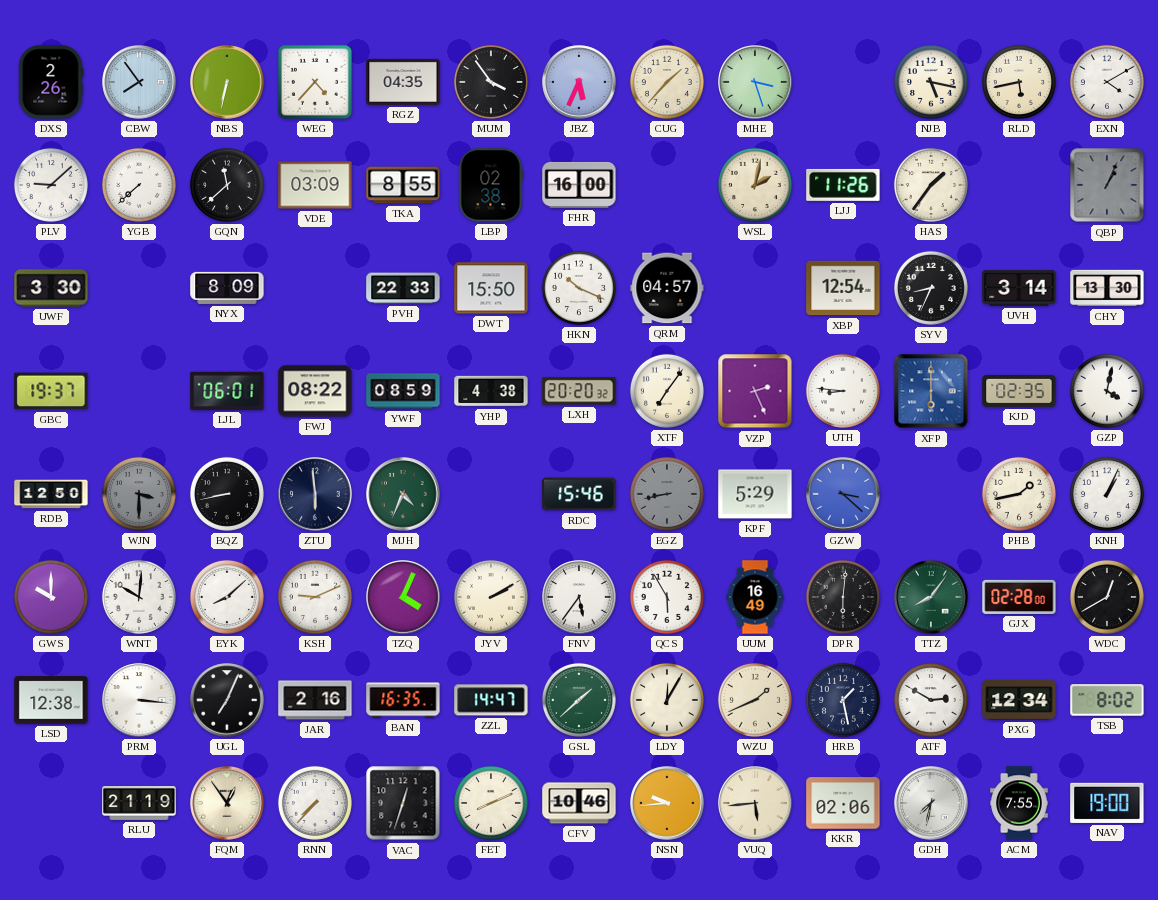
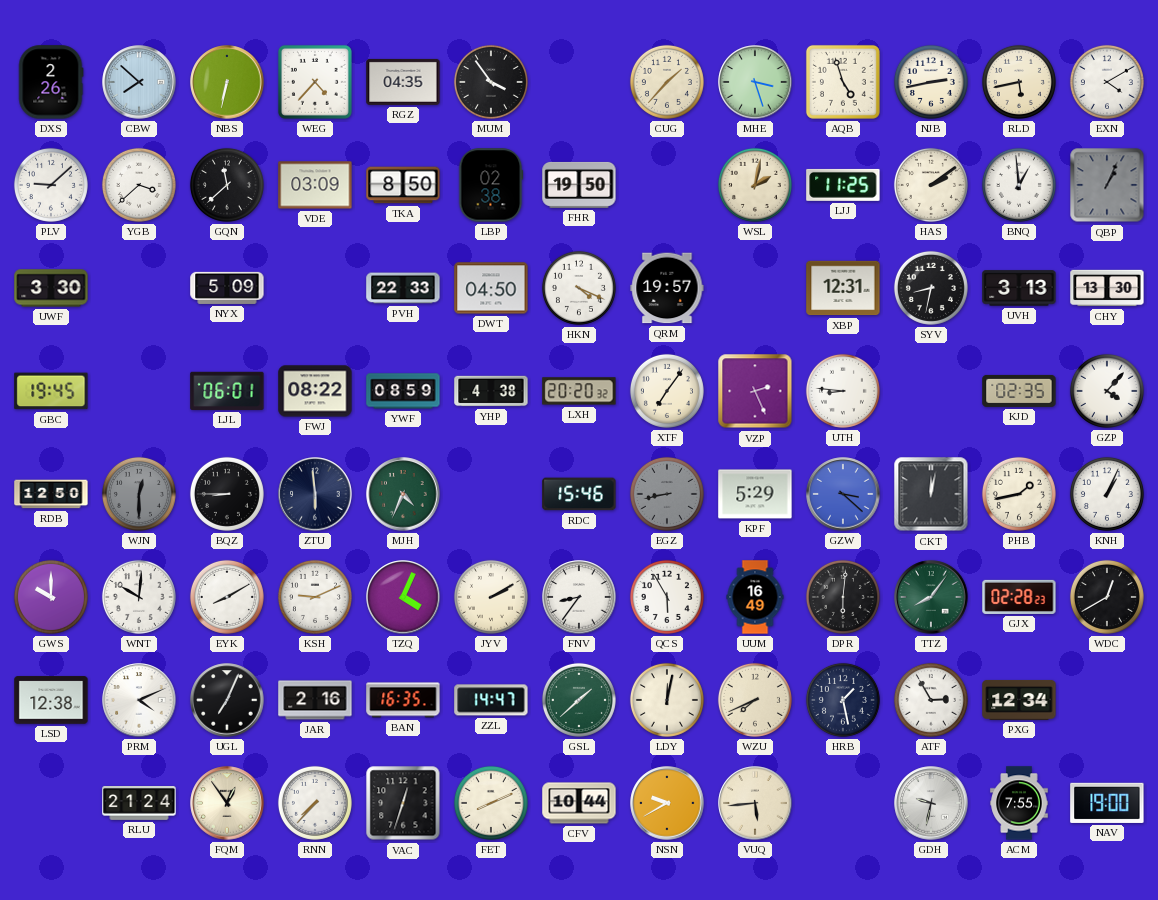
CBW: 7:54 -> 7:52
JBZ: 5:34 -> none
AQB: none -> 4:57
NJB: 5:17 -> 2:43
YGB: 7:38 -> 3:38
TKA: 8:55 -> 8:50
FHR: 16:00 -> 19:50
LJJ: 11:26 -> 11:25
HAS: 1:36 -> 2:09
BNQ: none -> 12:59
NYX: 8:09 -> 5:09
DWT: 15:50 -> 04:50
HKN: 10:19 -> 4:19
QRM: 04:57 -> 19:57
XBP: 12:54 -> 12:31
SYV: 8:34 -> 8:32
UVH: 3:14 -> 3:13
GBC: 19:37 -> 19:45
XFP: 6:00 -> none
GZP: 4:02 -> 4:07
WJN: 3:30 -> 12:30
BQZ: 8:43 -> 8:45
CKT: none -> 12:02
EYK: 8:08 -> 8:10
FNV: 5:36 -> 8:36
GJX: 02:28:00 -> 02:28:23
PRM: 3:16 -> 4:11
LDY: 12:05 -> 12:02
WZU: 1:41 -> 7:41
ATF: 2:50 -> 2:55
TSB: 8:02 -> none
RLU: 21:19 -> 21:24
CFV: 10:46 -> 10:44
NSN: 9:44 -> 9:40
KKR: 02:06 -> none
GDH: 7:32 -> 9:32
